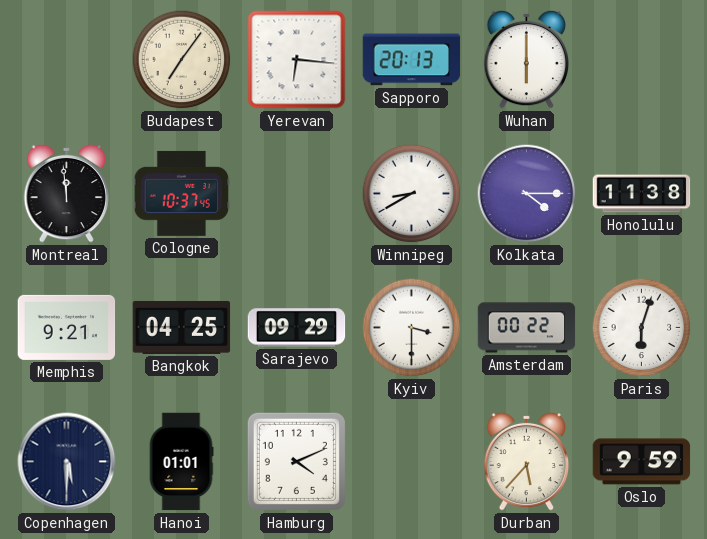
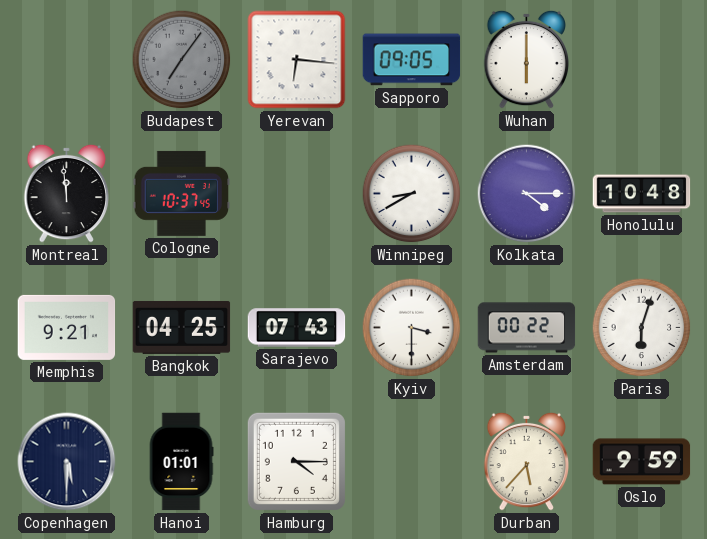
Budapest dial: cream -> grey
Sapporo: 20:13 -> 09:05
Honolulu: 11:38 -> 10:48
Sarajevo: 09:29 -> 07:43
Hamburg: 4:11 -> 4:15
